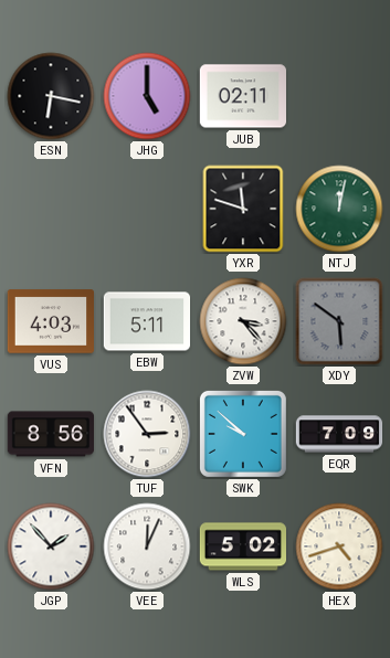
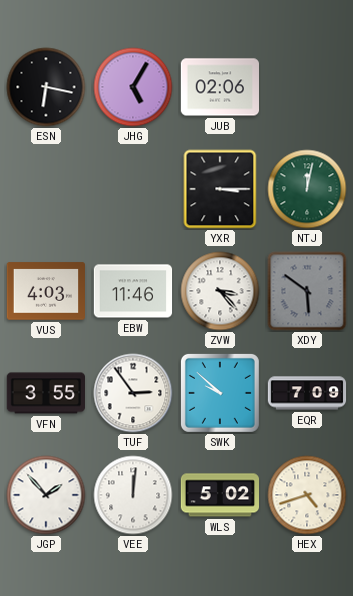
JHG: 5:00 -> 5:05
JUB: 02:11 -> 02:06
YXR: 11:48 -> 3:15
EBW: 5:11 -> 11:46
VFN: 8:56 -> 3:55
VEE: 12:04 -> 12:01
